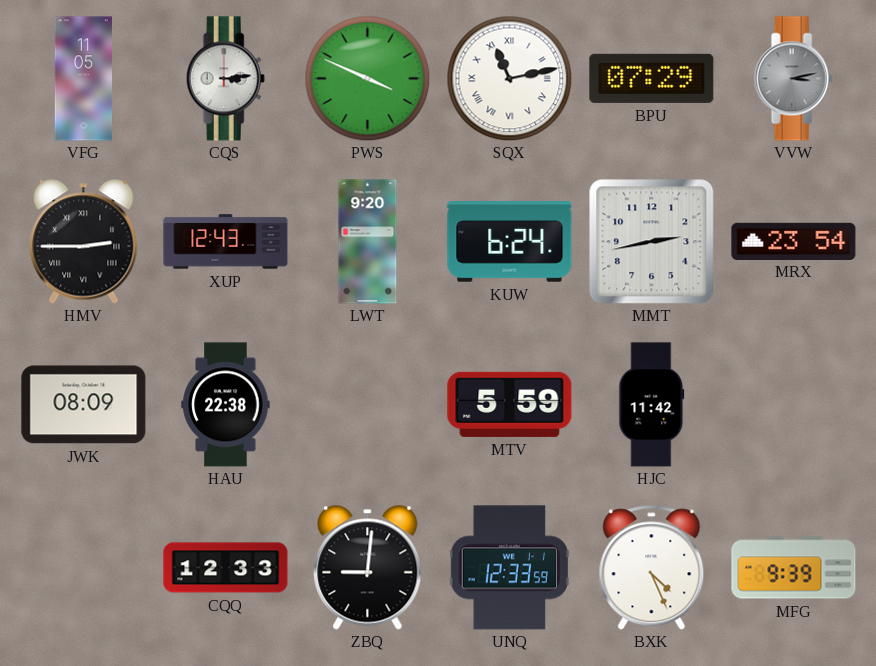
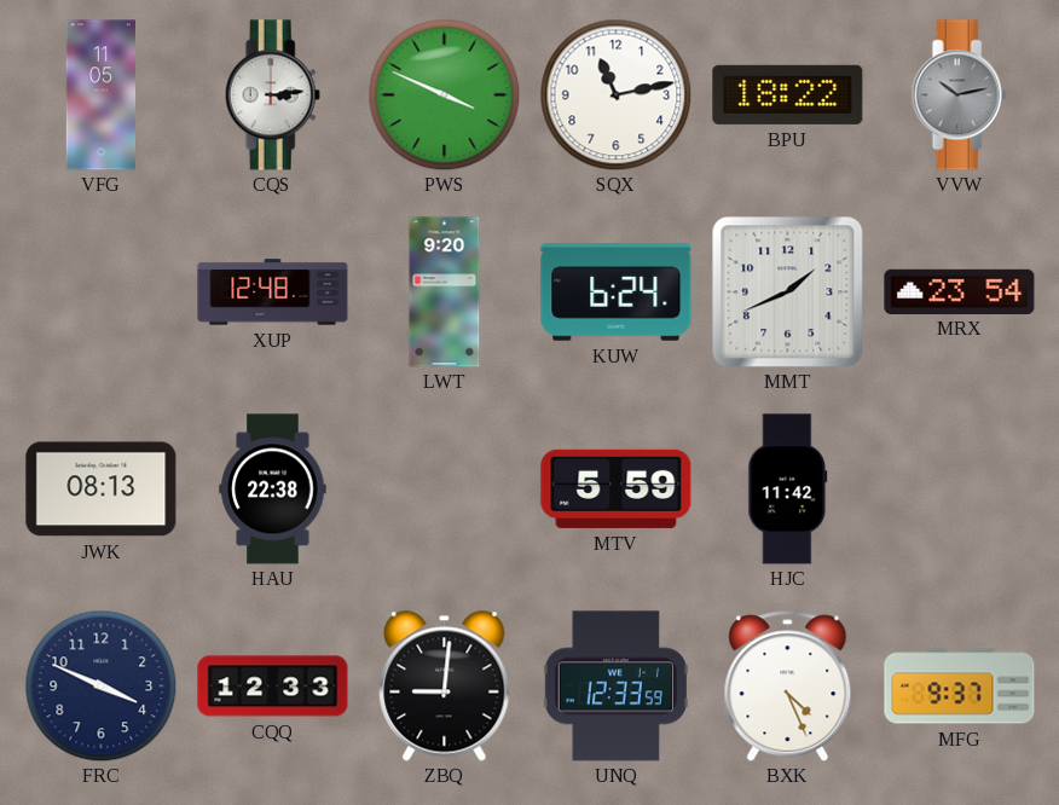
SQX numerals: Roman -> Arabic
BPU: 07:29 -> 18:22
VVW: 3:13 -> 10:13
HMV: 2:45 -> none
XUP: 12:43 -> 12:48
MMT: 2:43 -> 1:41
JWK: 08:09 -> 08:13
FRC: none -> 3:49
MFG: 9:39 -> 9:37
